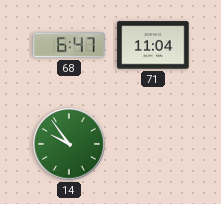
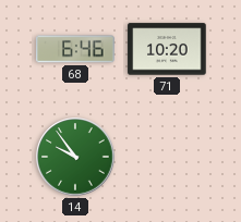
68: 6:47 -> 6:46
71: 11:04 -> 10:20
